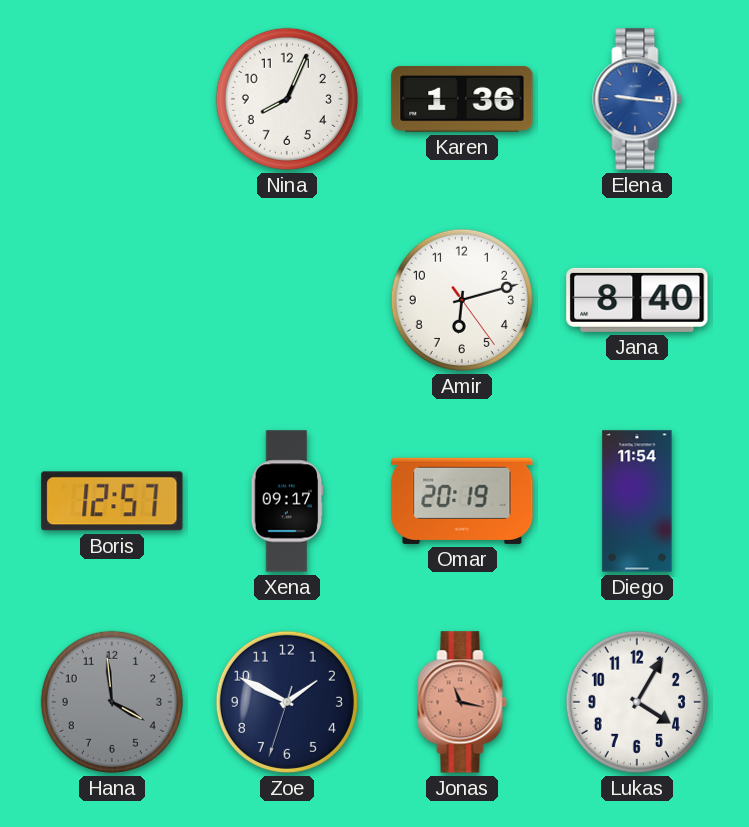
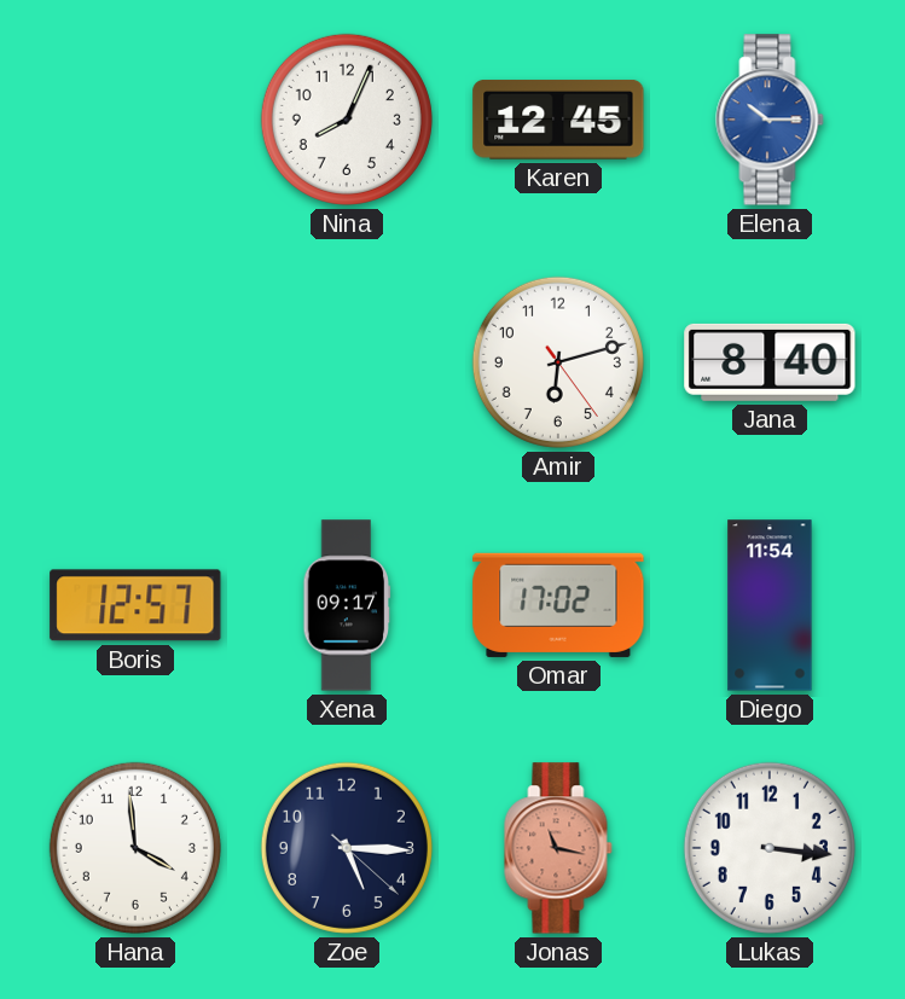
Karen: 1:36 -> 12:45
Elena: 9:16 -> 10:15
Omar: 20:19 -> 17:02
Hana dial: grey -> white
Zoe: 1:49 -> 5:15
Lukas: 4:05 -> 3:16
